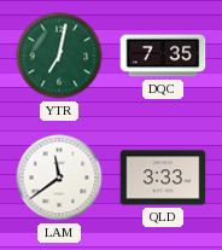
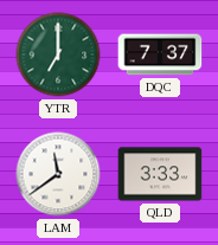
YTR: 7:02 -> 7:00
DQC: 7:35 -> 7:37
